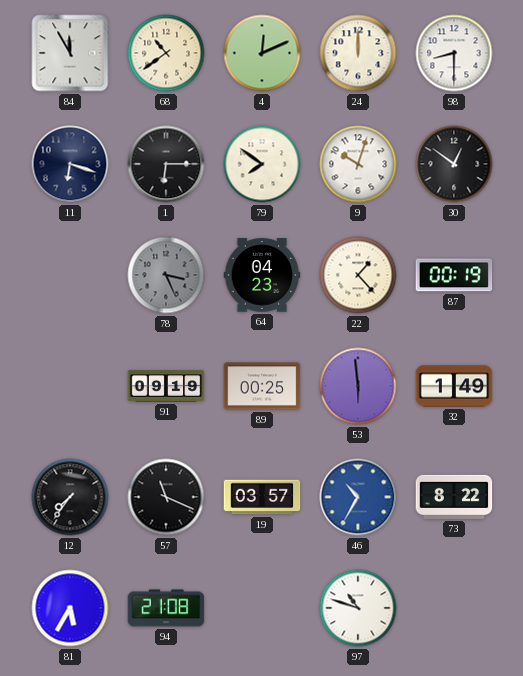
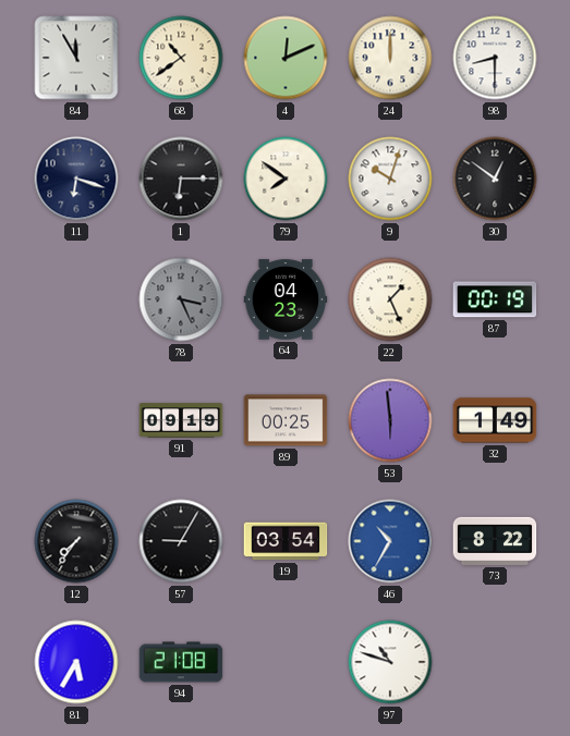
22: 1:23 -> 1:26
57: 11:19 -> 9:05
19: 03:57 -> 03:54
